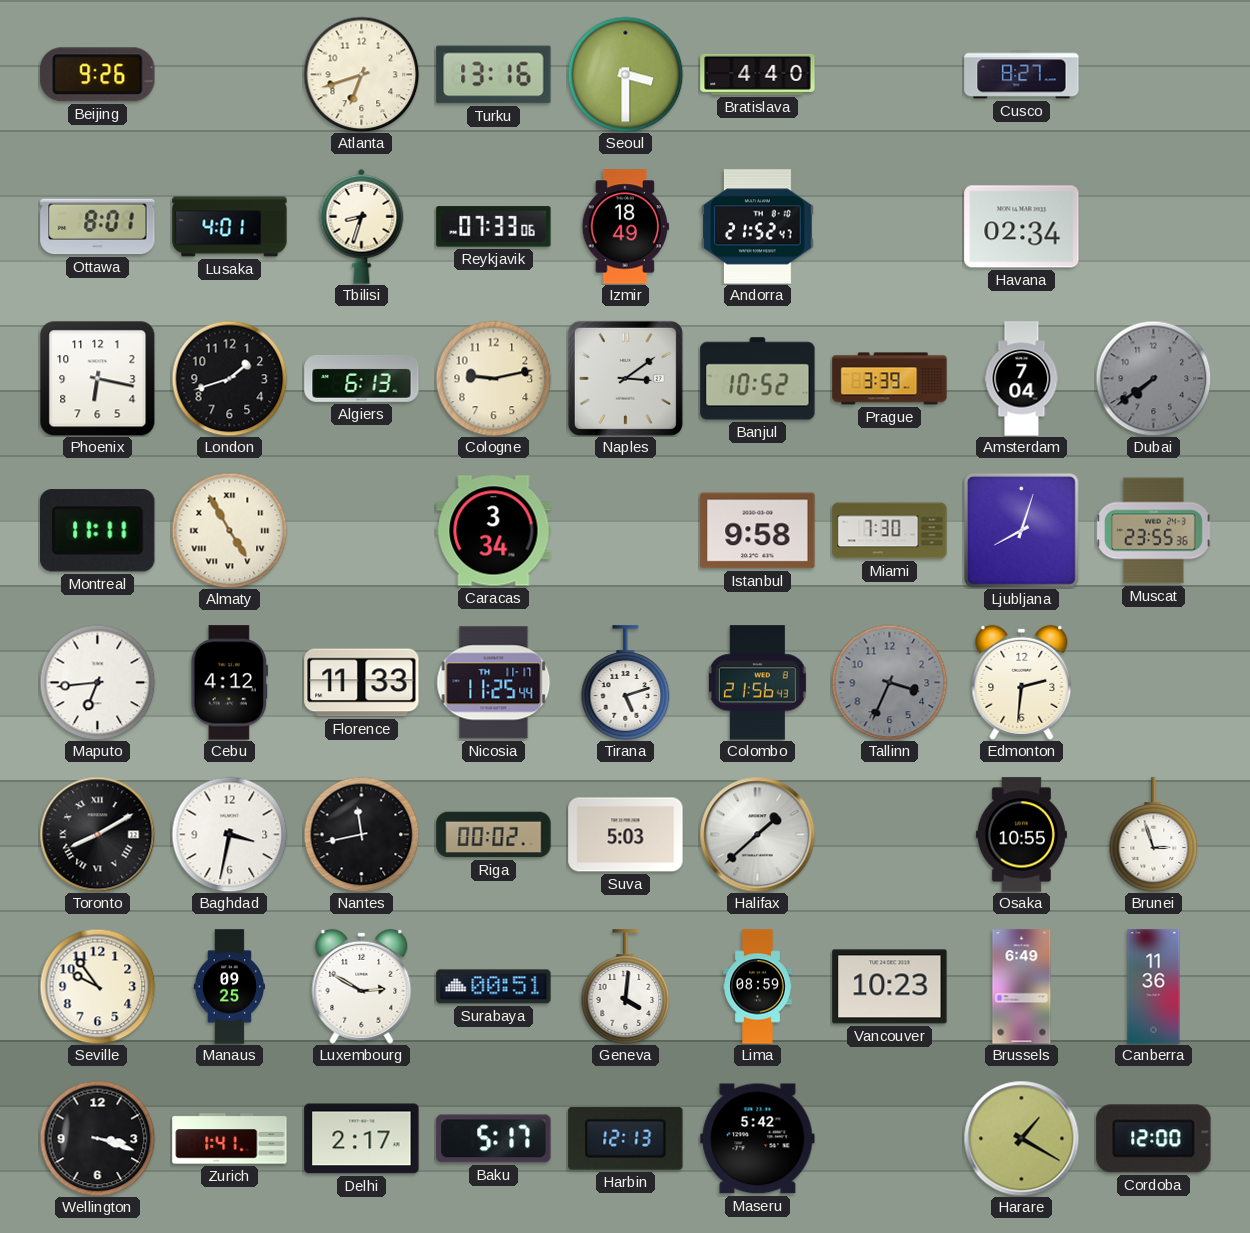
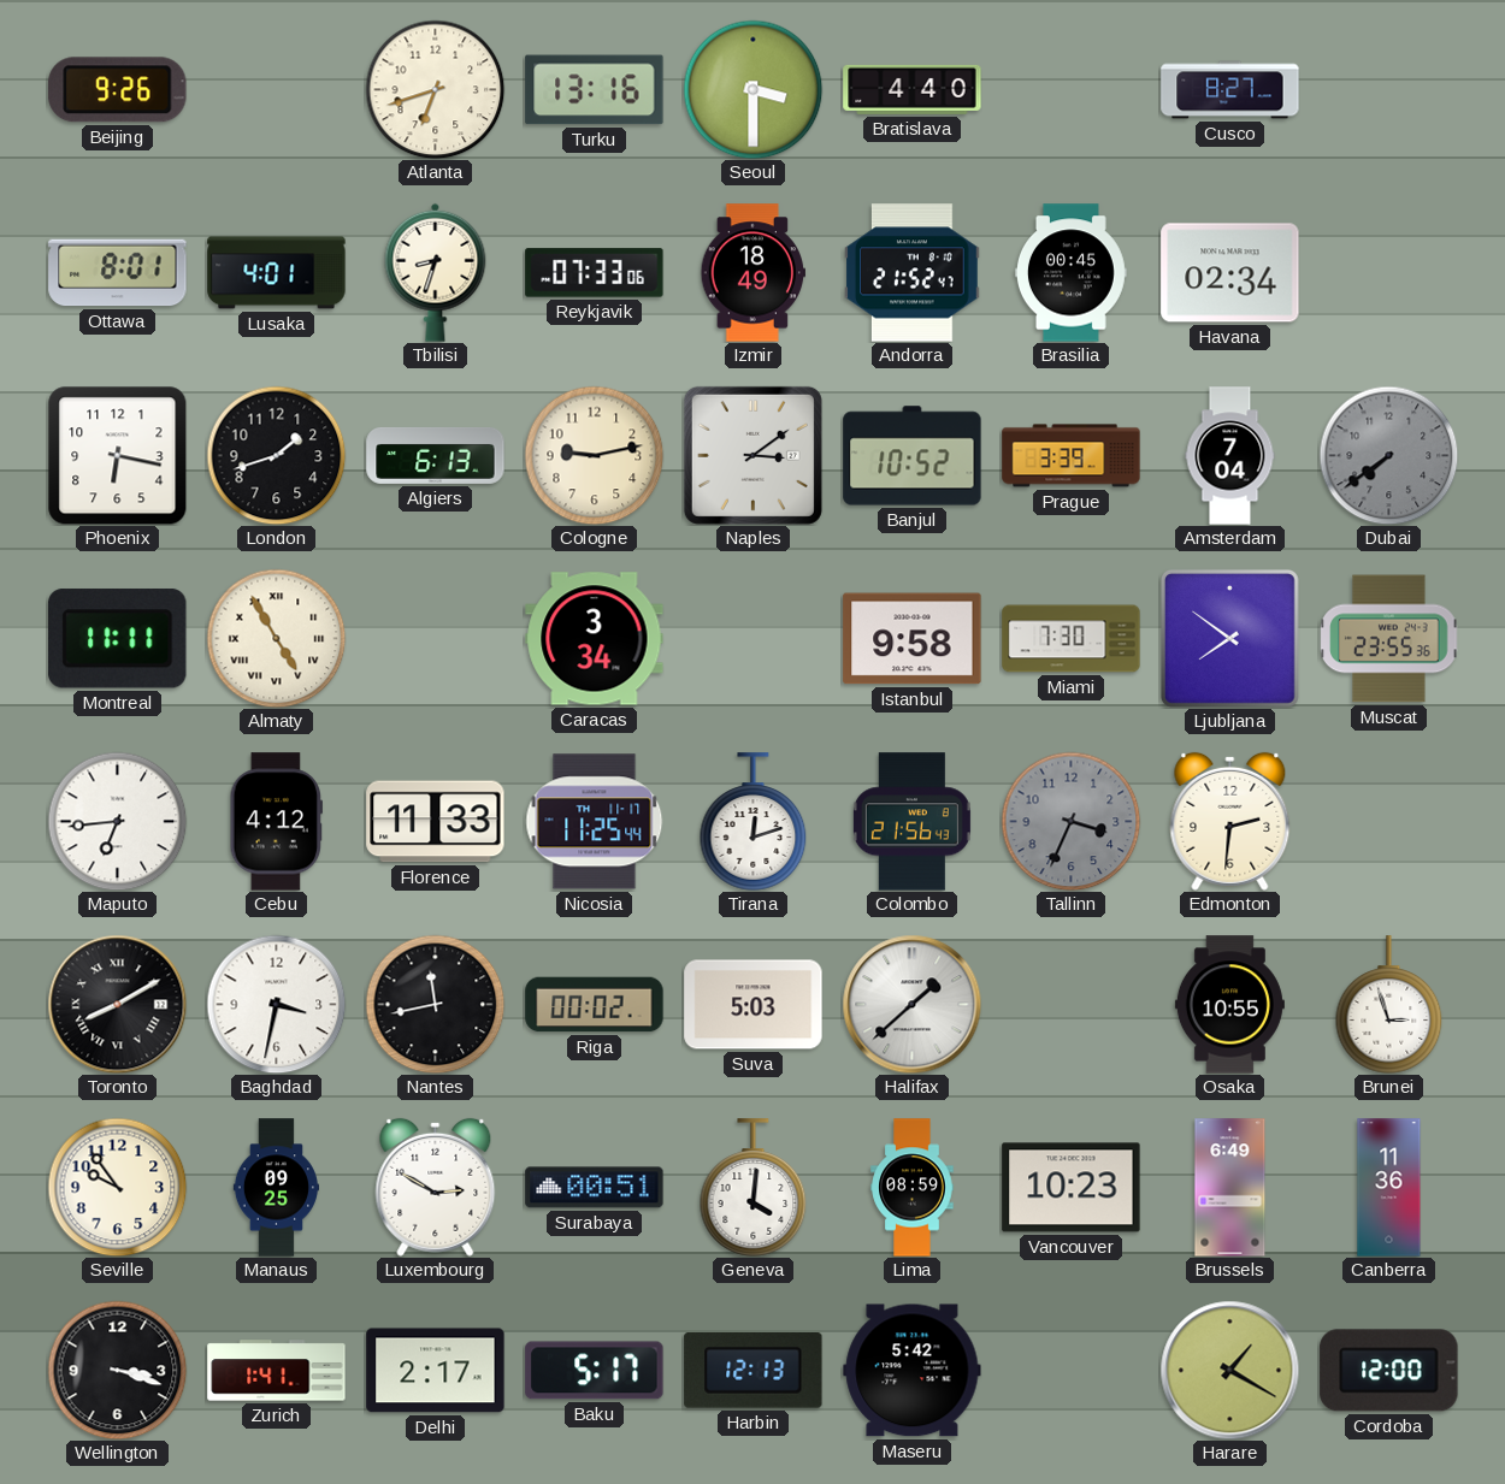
Brasilia: none -> 00:45
Ljubljana: 8:03 -> 7:51
Tirana: 5:12 -> 12:12
